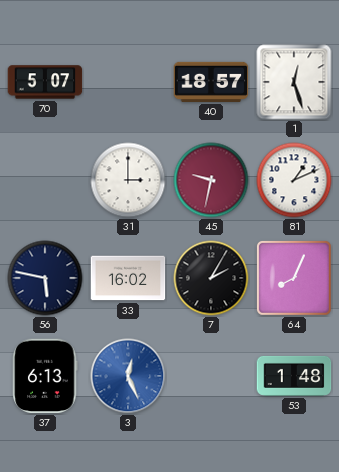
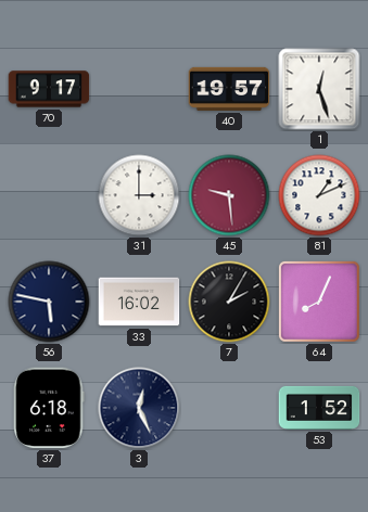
70: 5:07 -> 9:17
40: 18:57 -> 19:57
45: 9:32 -> 9:29
37: 6:13 -> 6:18
3 dial: blue -> navy
53: 1:48 -> 1:52
